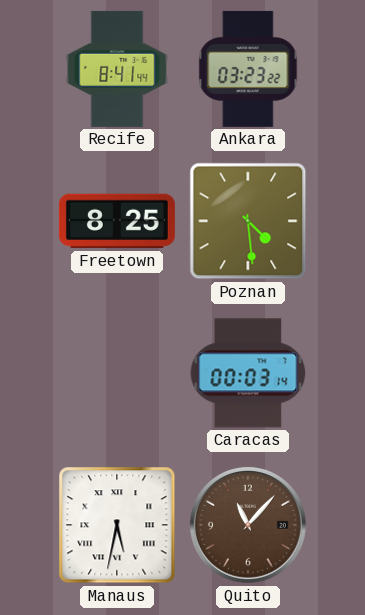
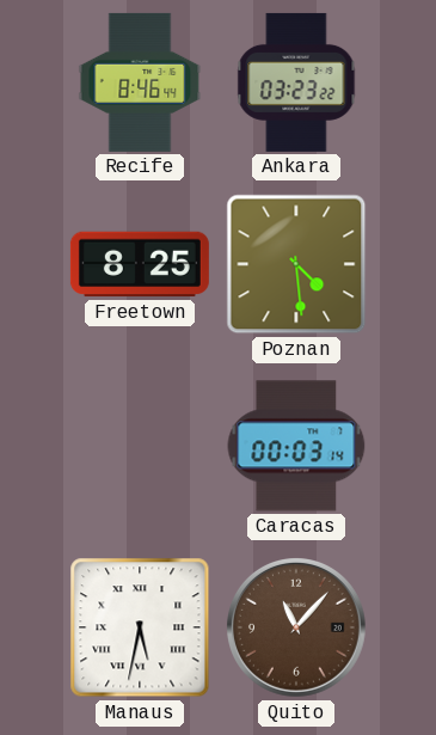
Recife: 8:41 -> 8:46
